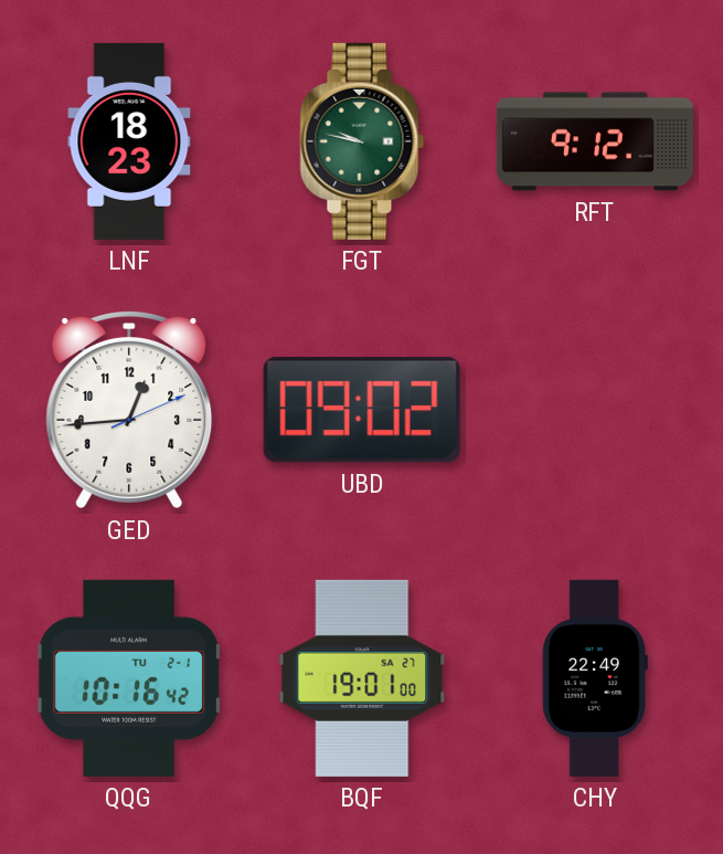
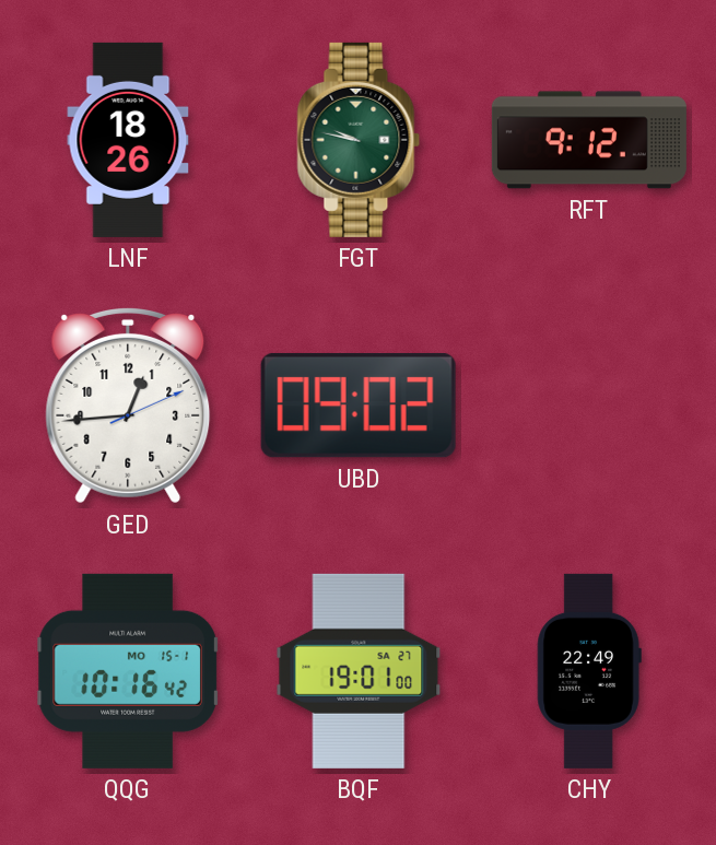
LNF: 18:23 -> 18:26
QQG date: TU 2-1 -> MO 15-1
